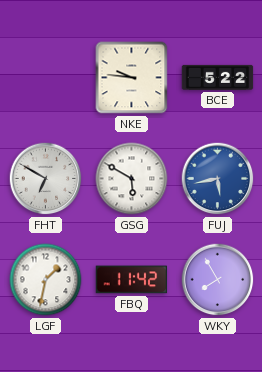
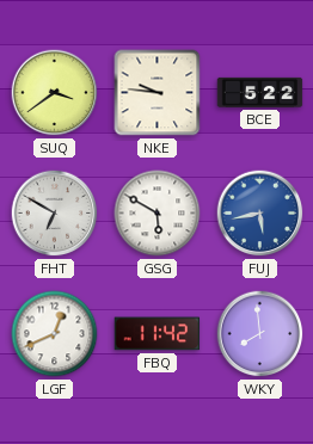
SUQ: none -> 3:39
LGF: 1:32 -> 12:41
WKY: 7:55 -> 7:59
